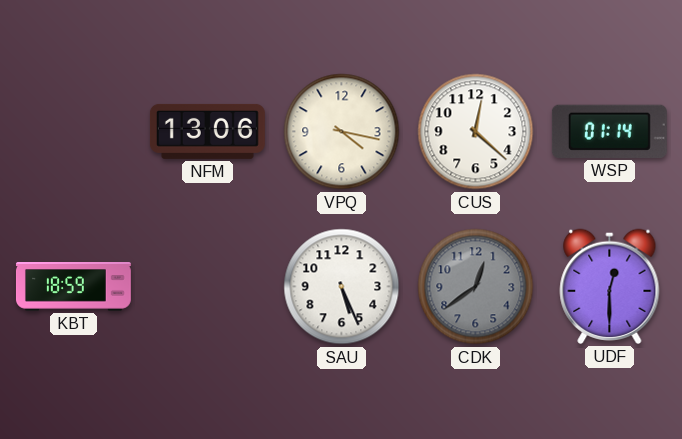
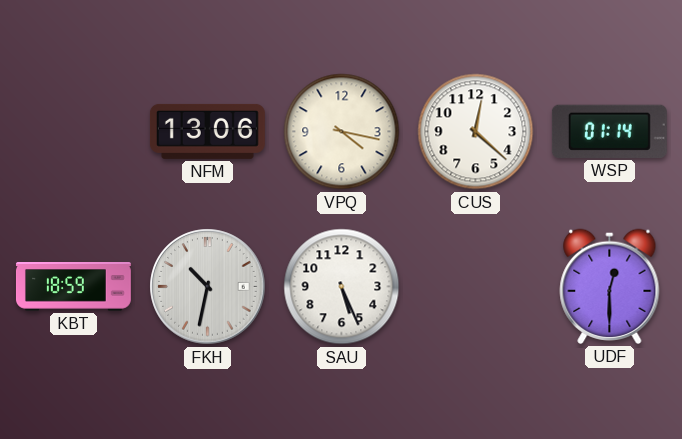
FKH: none -> 10:32
CDK: 12:39 -> none
